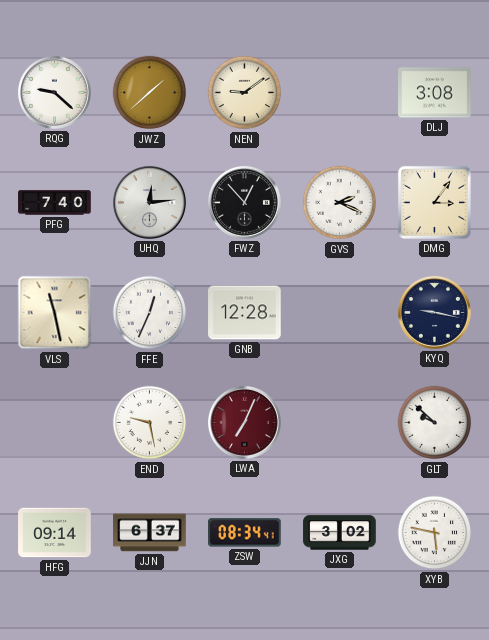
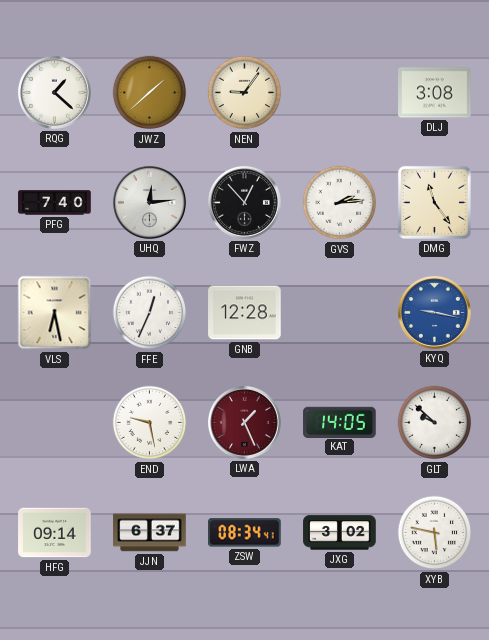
RQG: 9:22 -> 1:22
NEN: 9:09 -> 9:06
GVS: 2:19 -> 2:14
DMG: 3:06 -> 11:24
VLS: 11:28 -> 6:28
KYQ dial: navy -> blue
LWA: 7:04 -> 1:26
KAT: none -> 14:05
